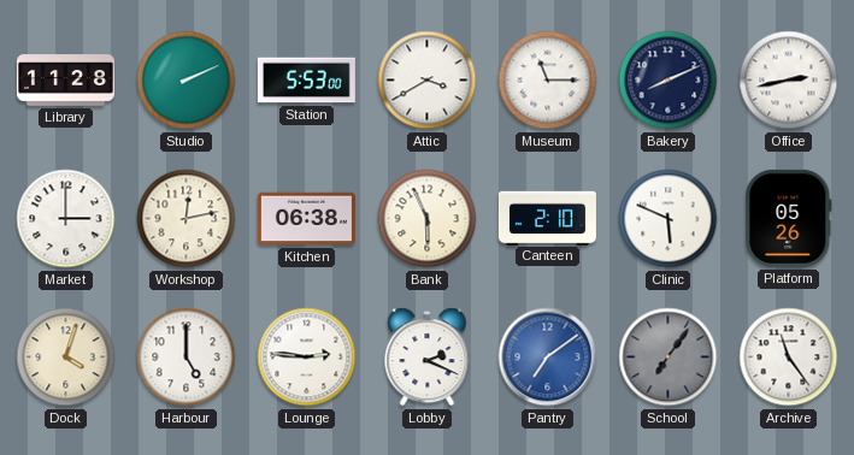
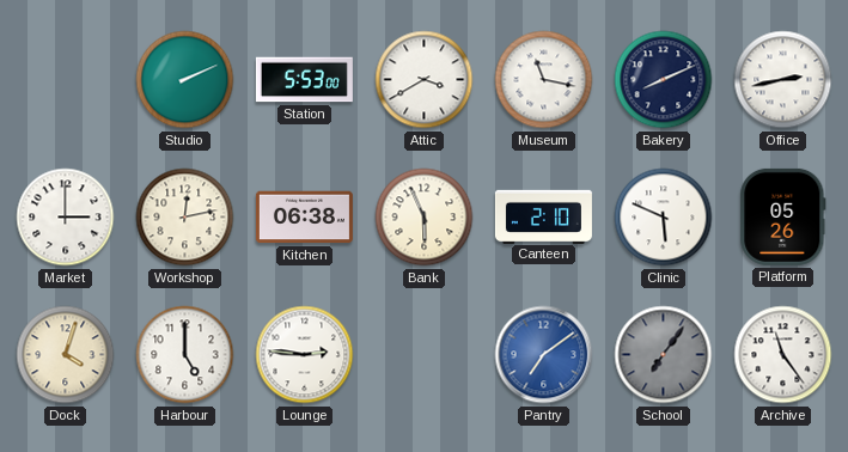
Library: 11:28 -> none
Museum: 11:15 -> 11:17
Lobby: 2:19 -> none
